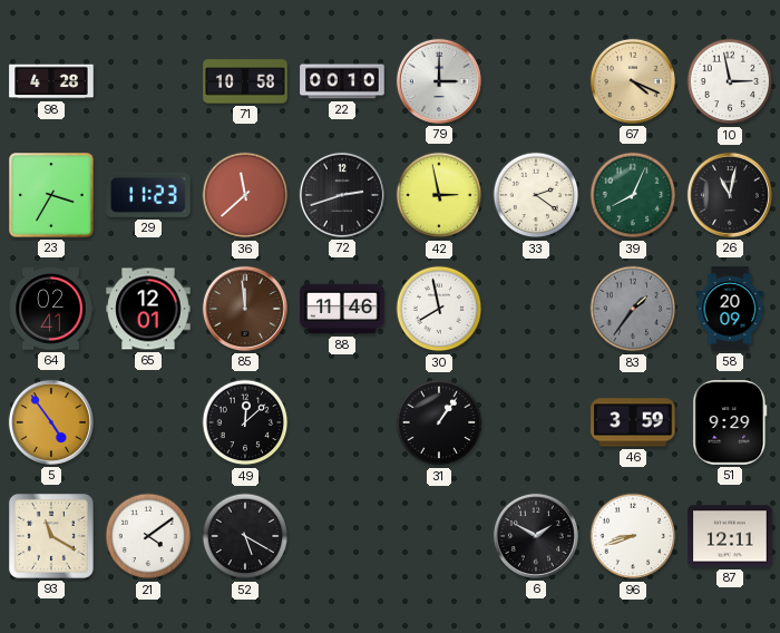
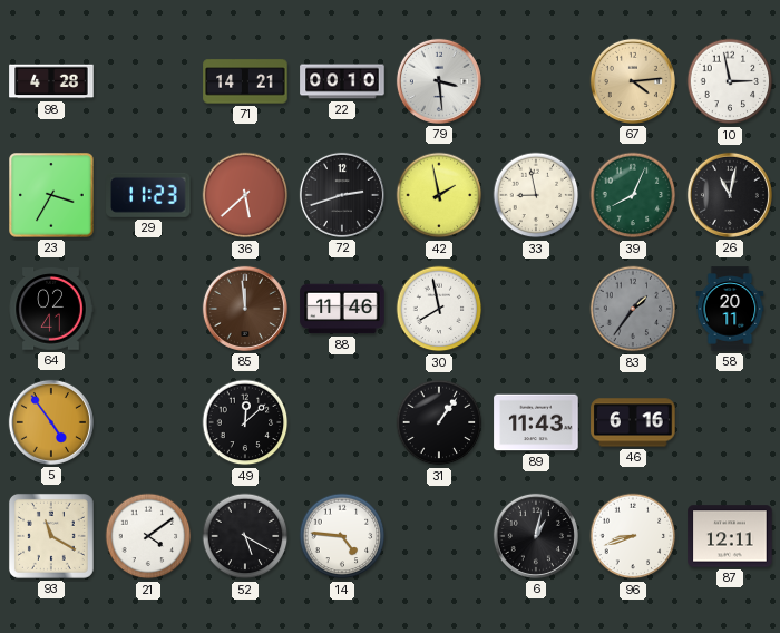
71: 10:58 -> 14:21
79: 3:00 -> 3:29
67: 4:19 -> 4:14
36: 11:38 -> 5:38
42: 2:58 -> 1:58
33: 2:21 -> 8:58
65: 12:01 -> none
58: 20:09 -> 20:11
89: none -> 11:43
46: 3:59 -> 6:16
51: 9:29 -> none
14: none -> 4:46
6: 1:50 -> 1:02
